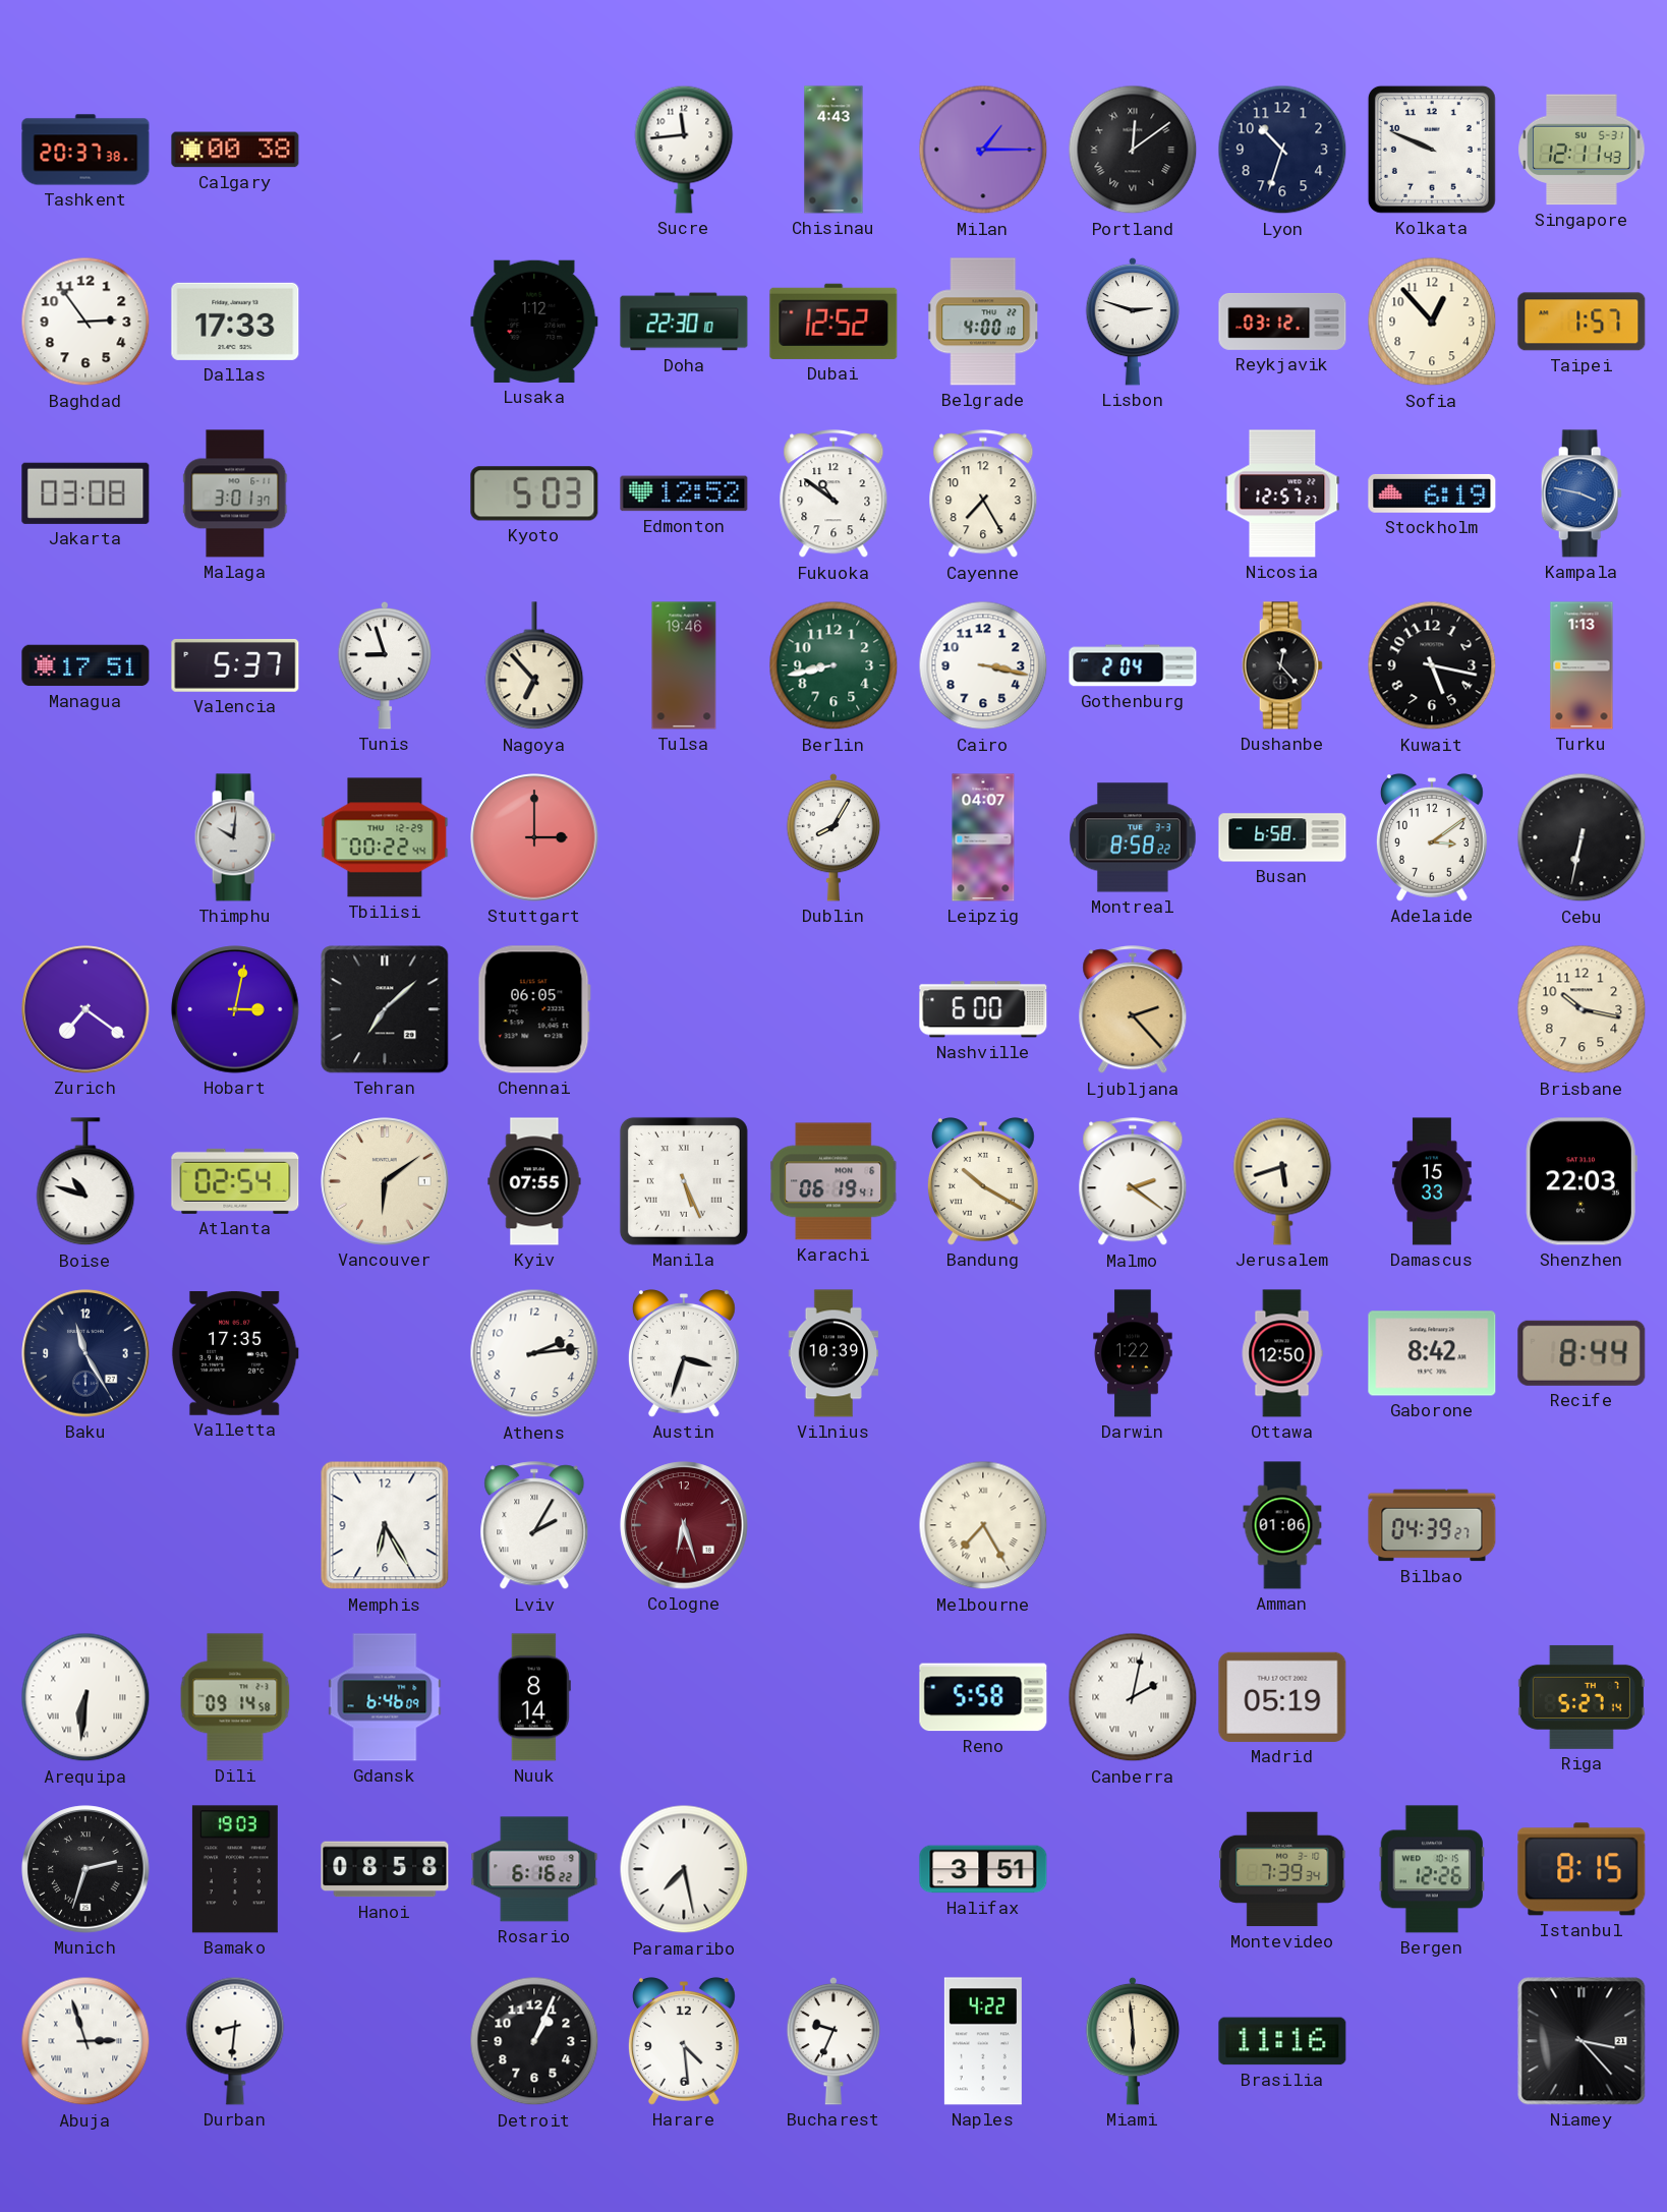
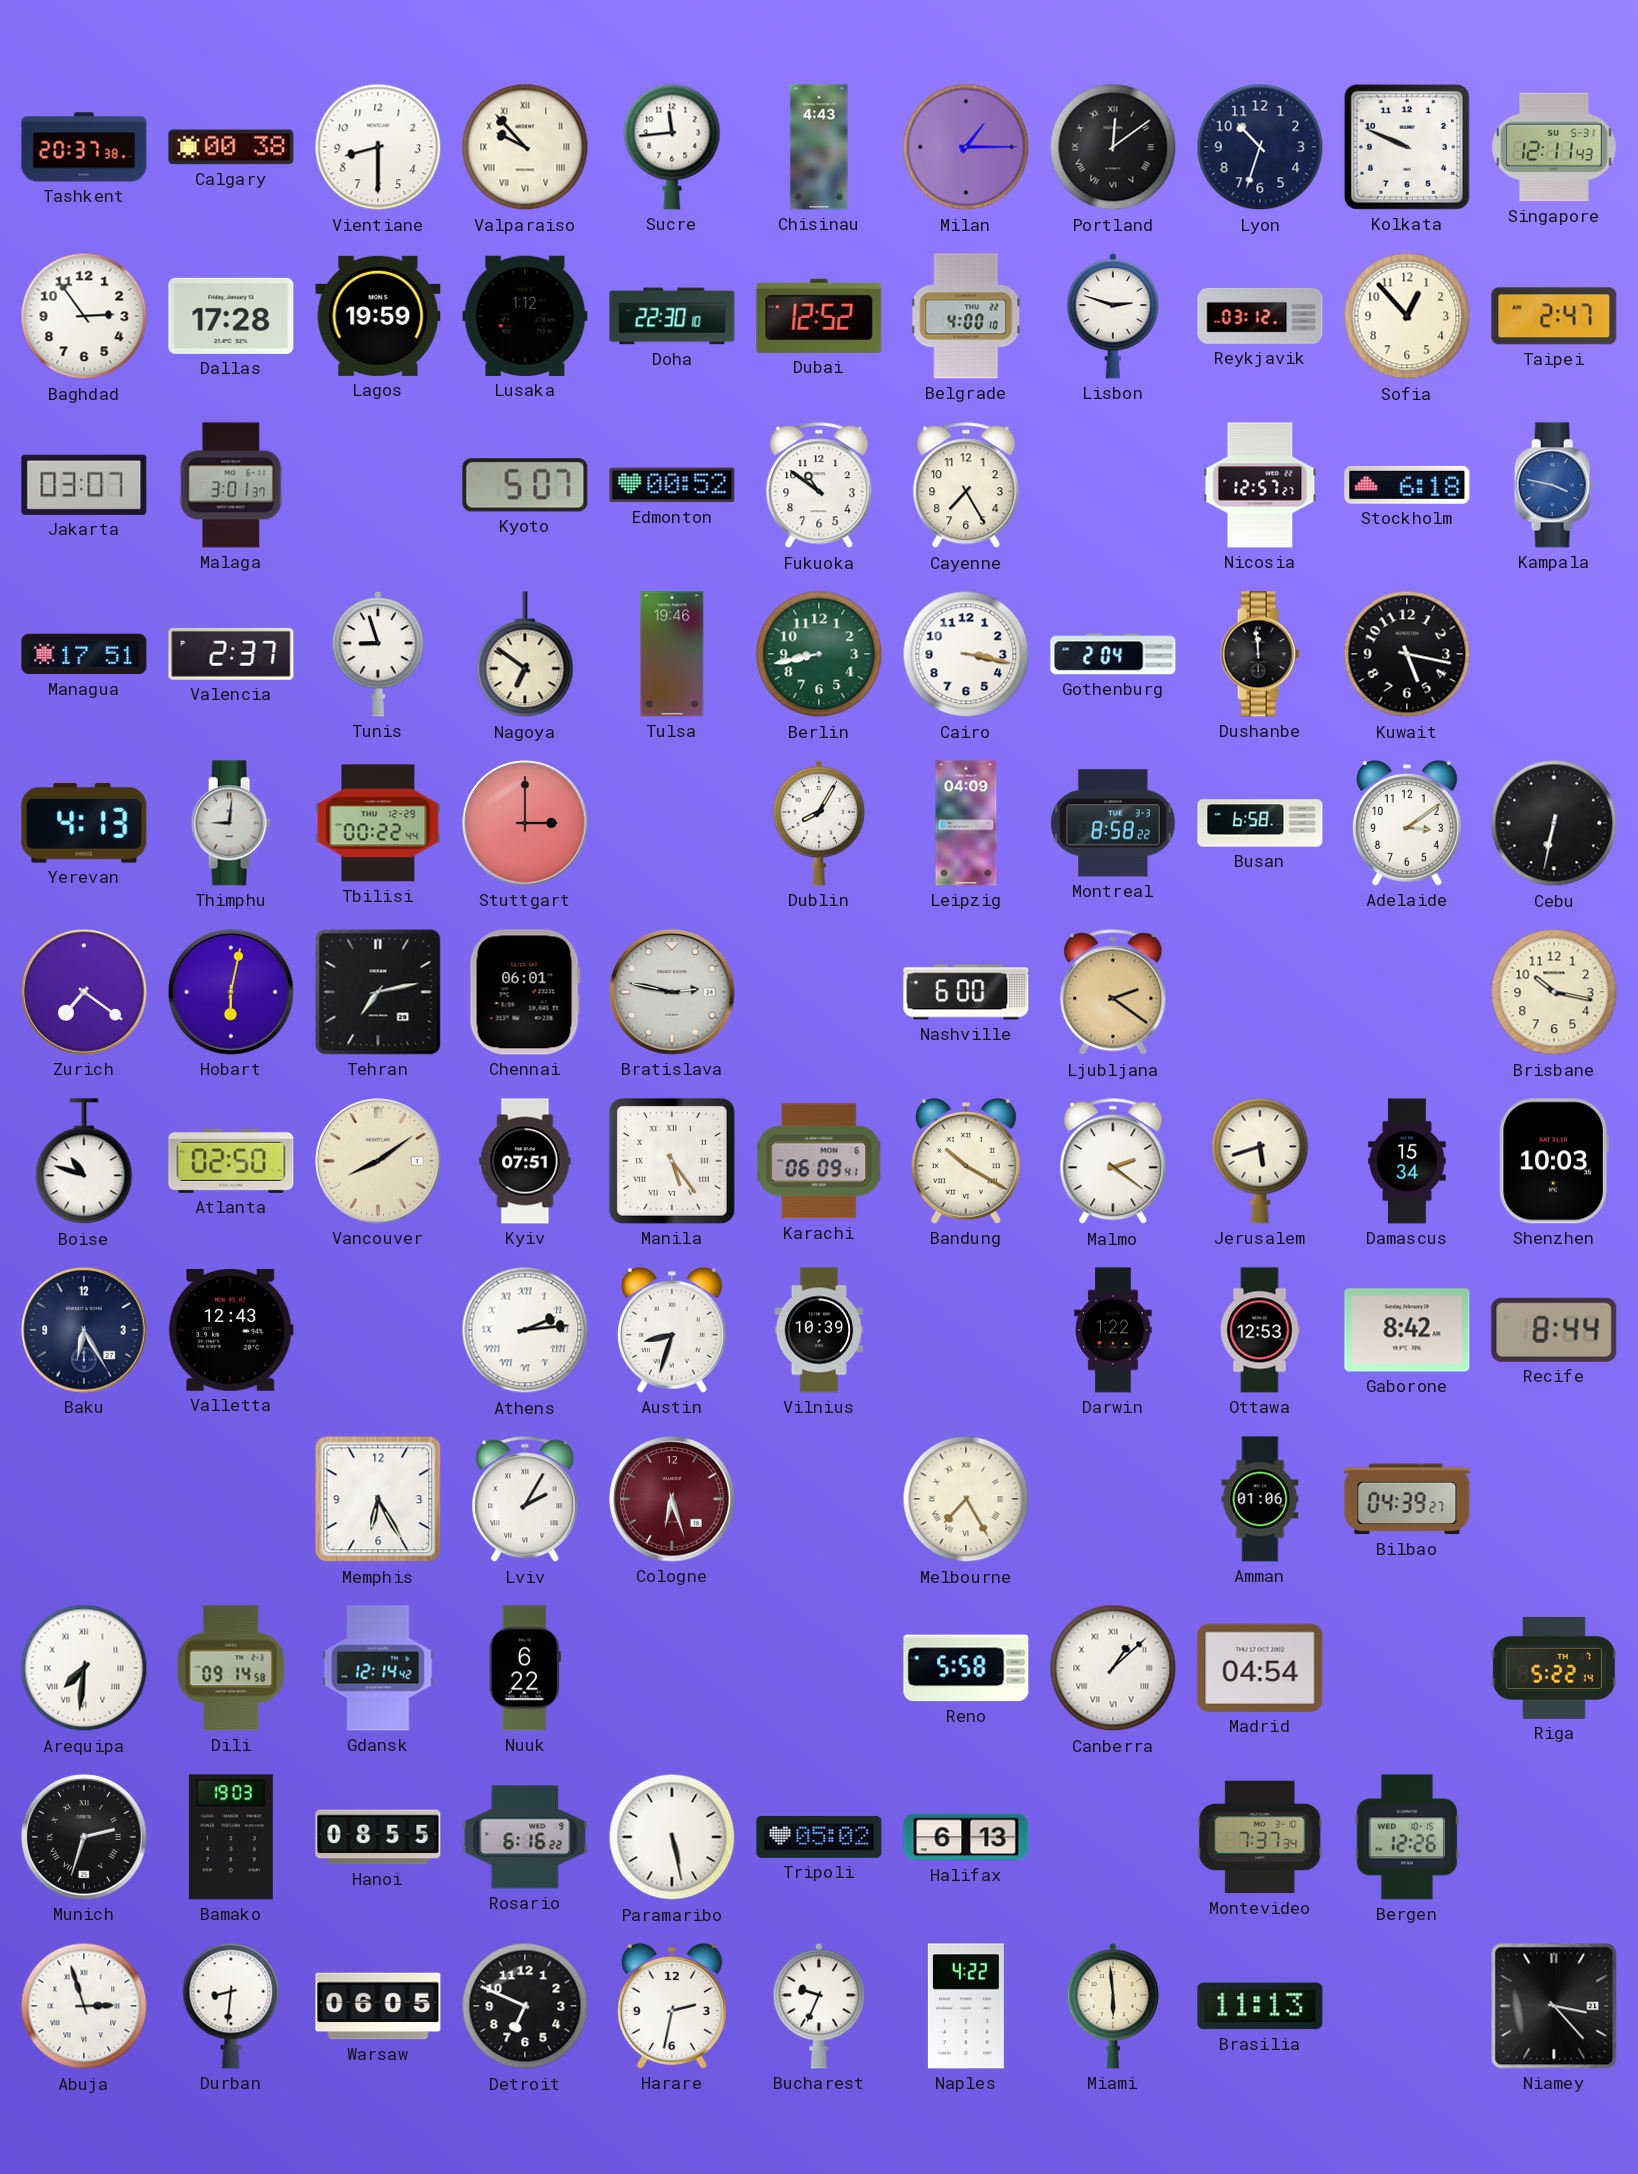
Vientiane: none -> 8:30
Valparaiso: none -> 9:53
Dallas: 17:33 -> 17:28
Lagos: none -> 19:59
Taipei: 1:57 -> 2:47
Jakarta: 03:08 -> 03:07
Kyoto: 5:03 -> 5:07
Edmonton: 12:52 -> 00:52
Stockholm: 6:19 -> 6:18
Valencia: 5:37 -> 2:37
Nagoya: 6:53 -> 6:51
Dushanbe: 12:23 -> 11:59
Turku: 1:13 -> none
Yerevan: none -> 4:13
Thimphu: 10:01 -> 9:01
Leipzig: 04:07 -> 04:09
Hobart: 3:02 -> 6:02
Tehran: 7:08 -> 7:13
Chennai: 06:05 -> 06:01
Bratislava: none -> 2:47
Ljubljana: 2:23 -> 2:21
Atlanta: 02:54 -> 02:50
Vancouver: 6:09 -> 8:09
Kyiv: 07:55 -> 07:51
Manila: 5:26 -> 5:24
Karachi: 06:19 -> 06:09
Damascus: 15:33 -> 15:34
Shenzhen: 22:03 -> 10:03
Baku: 11:25 -> 6:25
Valletta: 17:35 -> 12:43
Athens numerals: Arabic -> Roman
Austin: 3:33 -> 8:33
Ottawa: 12:50 -> 12:53
Arequipa: 6:31 -> 7:31
Gdansk: 6:46 -> 12:14
Nuuk: 8:14 -> 6:22
Canberra: 2:02 -> 1:08
Madrid: 05:19 -> 04:54
Riga: 5:27 -> 5:22
Hanoi: 08:58 -> 08:55
Paramaribo: 7:28 -> 5:28
Tripoli: none -> 05:02
Halifax: 3:51 -> 6:13
Montevideo: 7:39 -> 7:37
Istanbul: 8:15 -> none
Warsaw: none -> 06:05
Detroit: 1:04 -> 6:49
Harare: 4:29 -> 2:32
Brasilia: 11:16 -> 11:13
